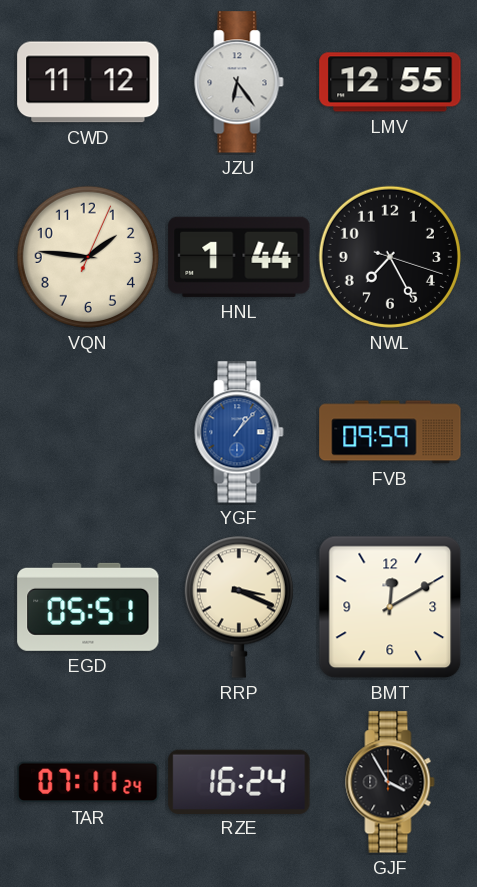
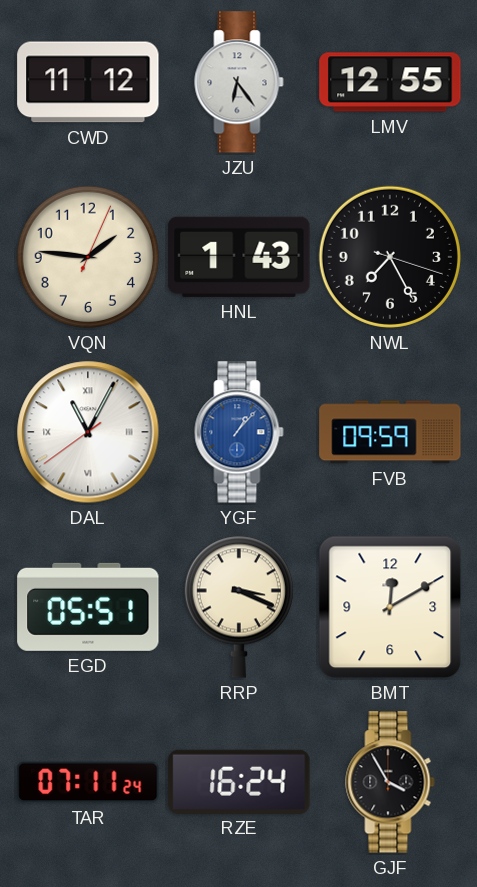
HNL: 1:44 -> 1:43
DAL: none -> 11:04
